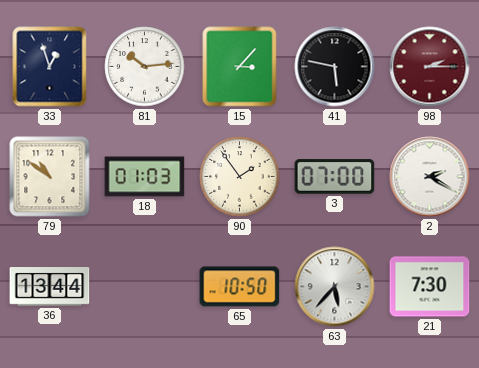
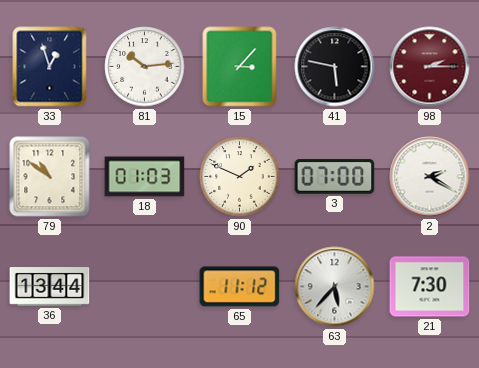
90: 1:54 -> 1:49
65: 10:50 -> 11:12
